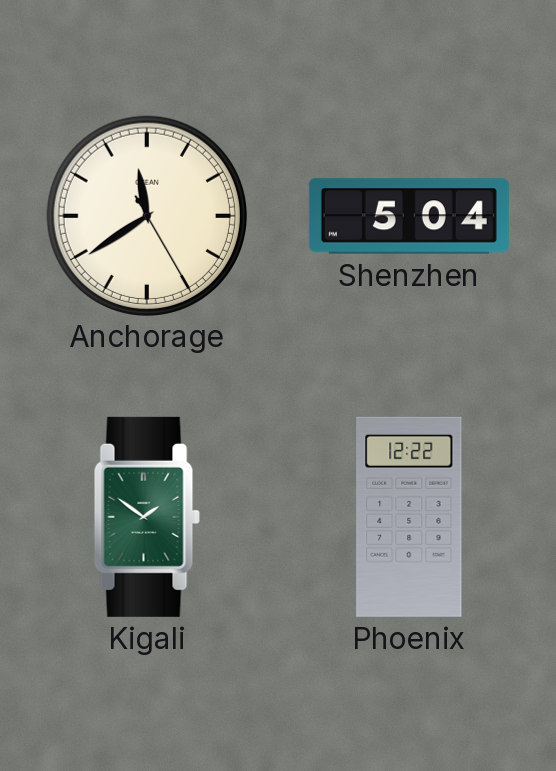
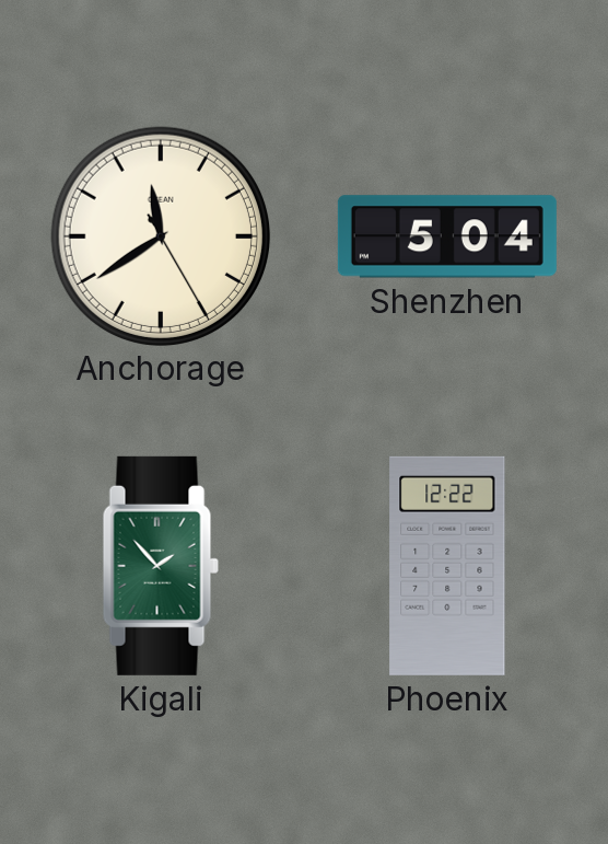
Kigali: 1:51 -> 1:53
